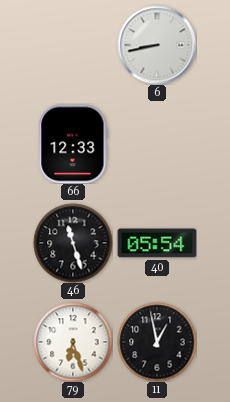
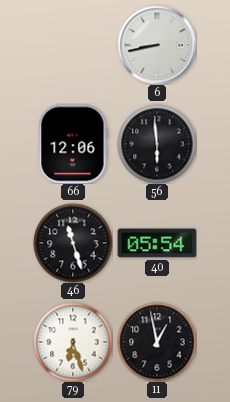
66: 12:33 -> 12:06
56: none -> 5:59
